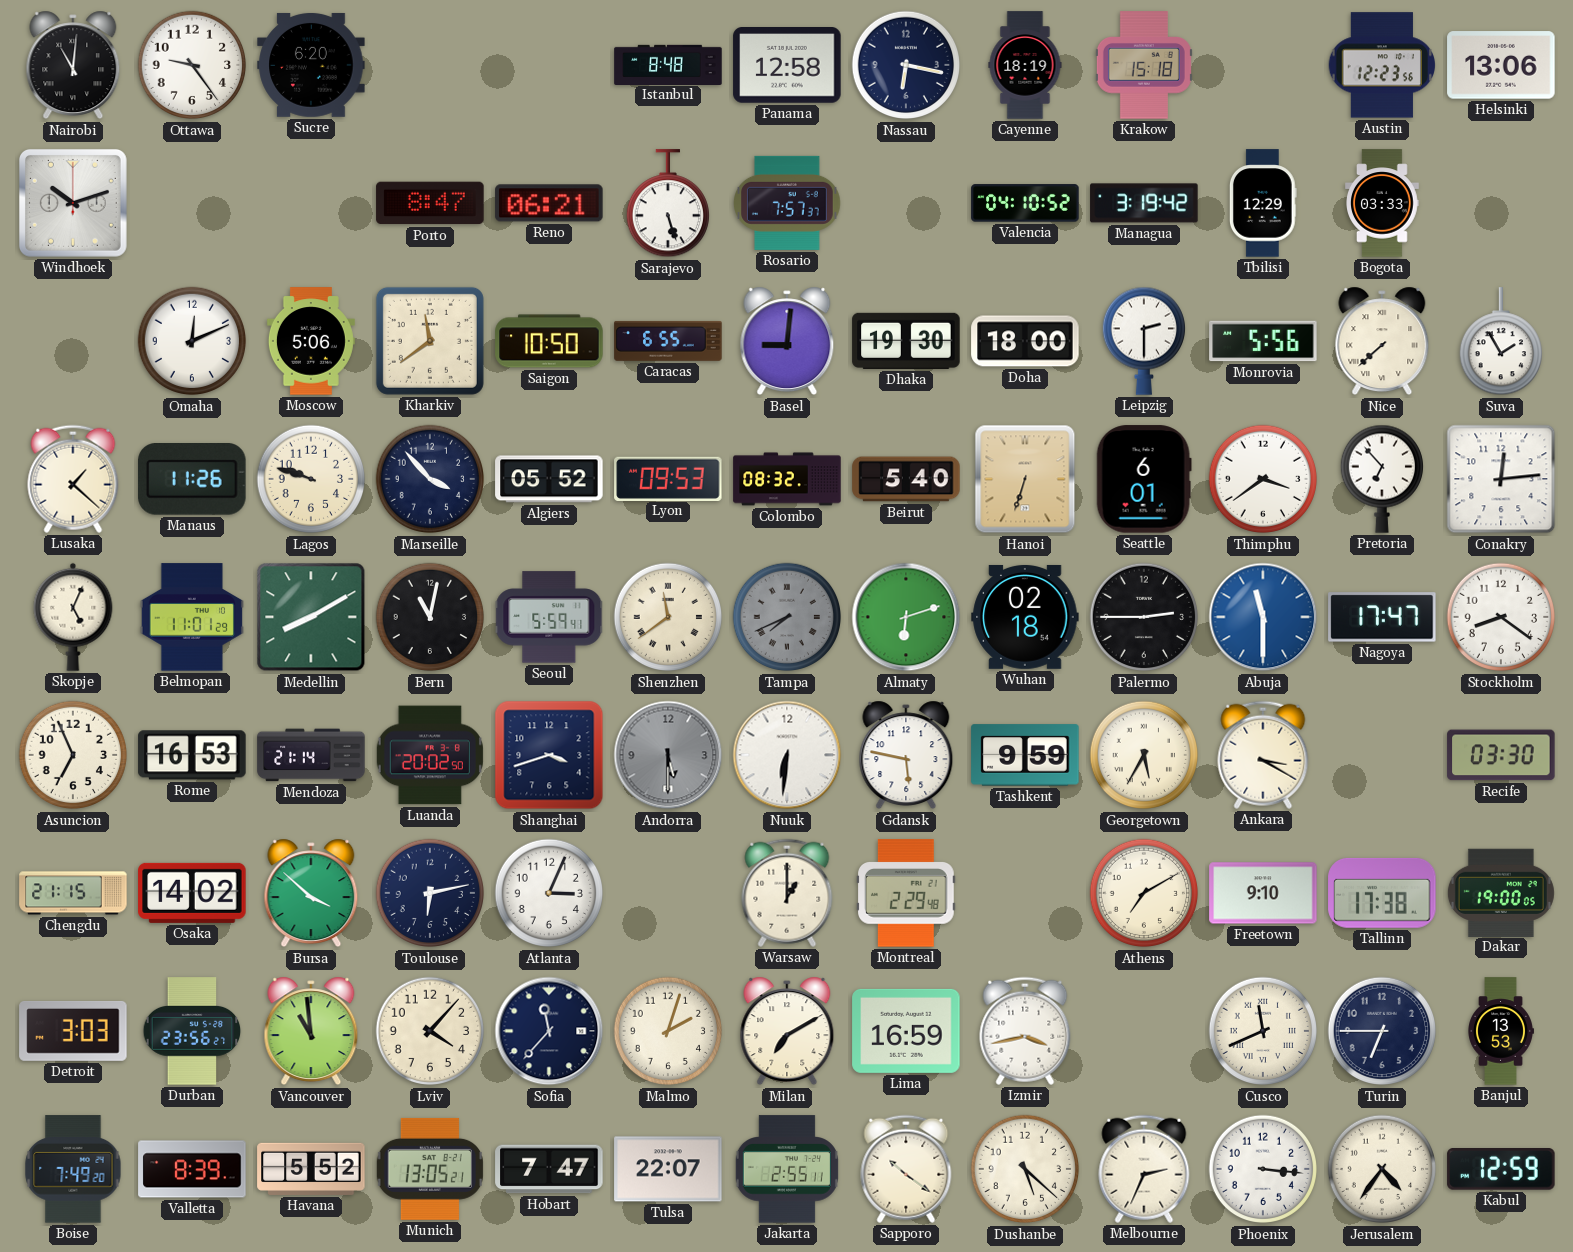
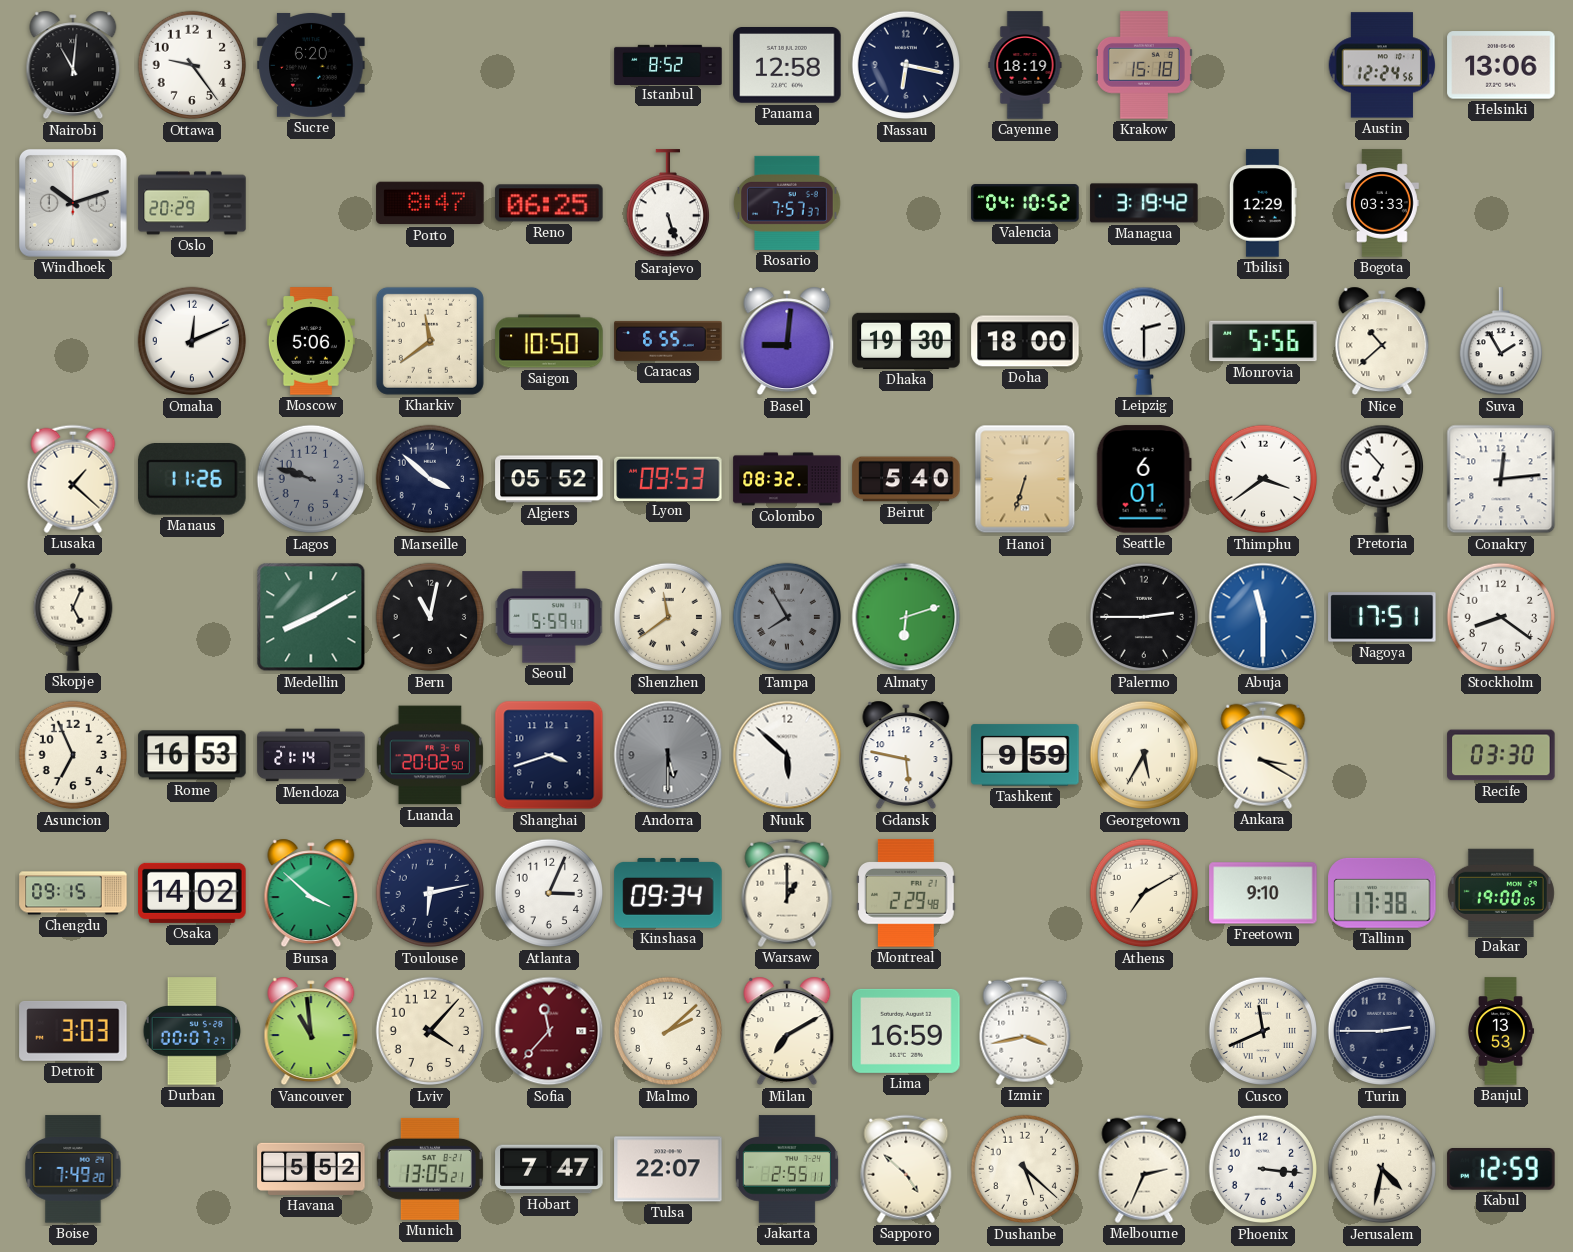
Istanbul: 8:48 -> 8:52
Austin: 12:23 -> 12:24
Oslo: none -> 20:29
Reno: 06:21 -> 06:25
Nice: 7:38 -> 10:38
Lagos dial: cream -> grey
Marseille: 3:53 -> 3:52
Belmopan: 11:01 -> none
Tampa: 7:41 -> 7:55
Wuhan: 02:18 -> none
Nagoya: 17:47 -> 17:51
Nuuk: 6:31 -> 5:52
Chengdu: 21:15 -> 09:15
Kinshasa: none -> 09:34
Durban: 23:56 -> 00:07
Sofia dial: navy -> burgundy
Malmo: 2:03 -> 2:08
Turin: 6:45 -> 2:45
Valletta: 8:39 -> none
Sapporo: 10:21 -> 4:52
Jerusalem: 4:36 -> 4:32
